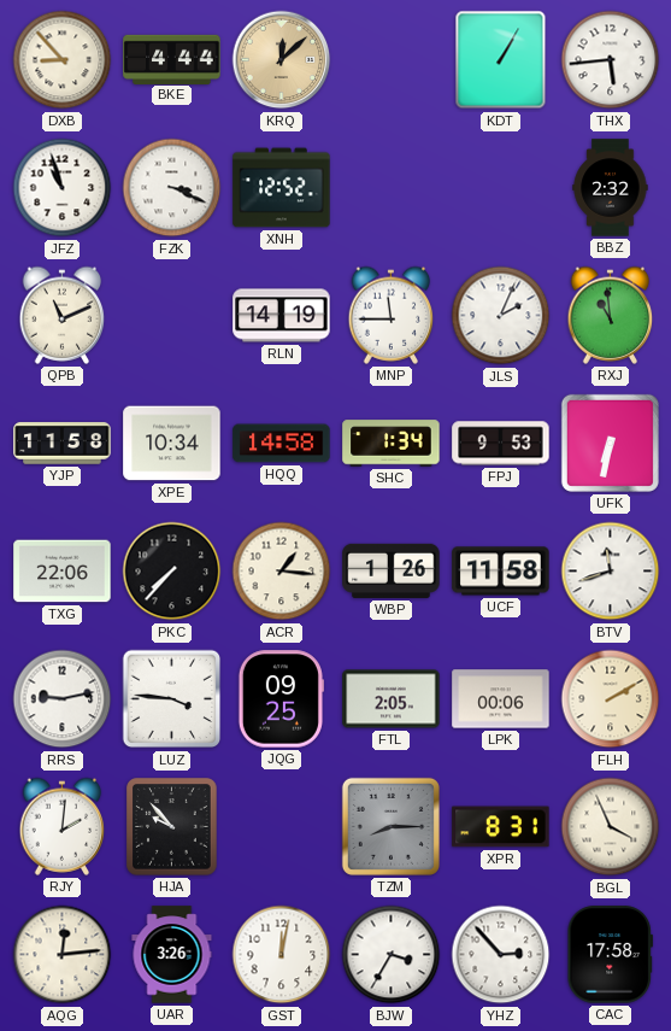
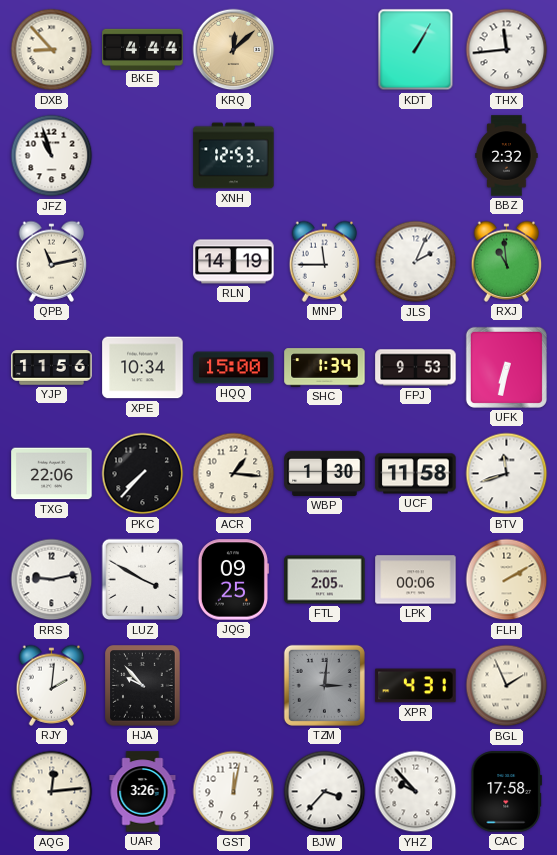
THX: 5:44 -> 11:44
FZK: 3:19 -> none
XNH: 12:52 -> 12:53
QPB: 11:11 -> 11:13
YJP: 11:58 -> 11:56
HQQ: 14:58 -> 15:00
WBP: 1:26 -> 1:30
LUZ: 3:46 -> 3:50
TZM: 8:15 -> 3:01
XPR: 8:31 -> 4:31
BGL: 3:56 -> 1:56
BJW: 3:35 -> 3:37
YHZ: 2:53 -> 9:53
